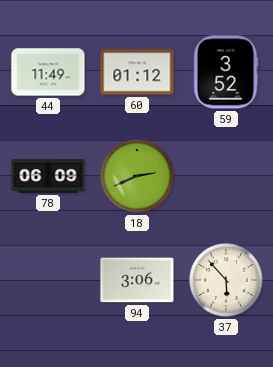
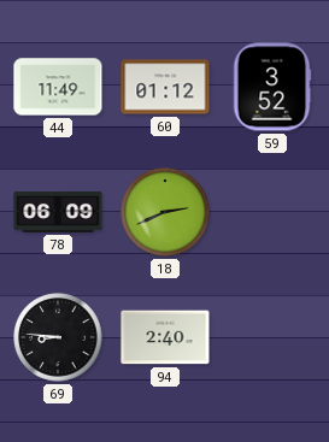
69: none -> 8:46
94: 3:06 -> 2:40
37: 5:53 -> none
